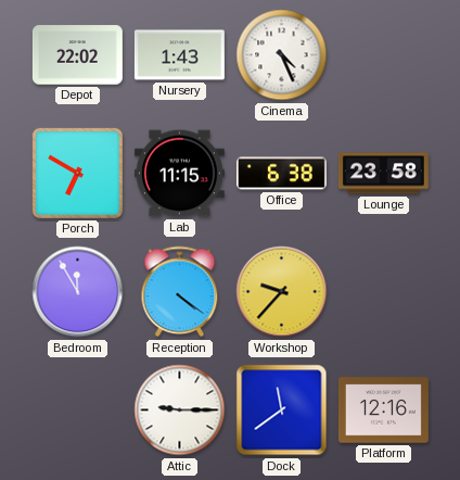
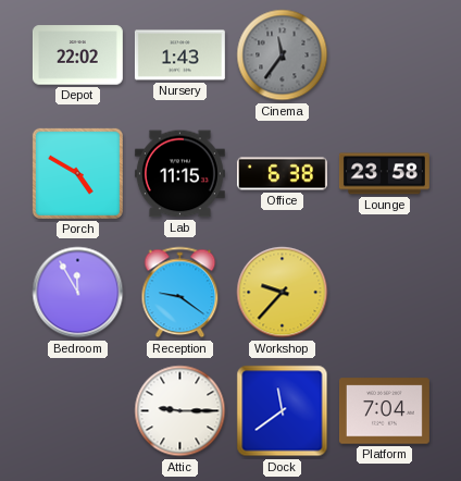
Cinema: 4:26 -> 11:36
Cinema dial: white -> grey
Porch: 6:50 -> 4:50
Reception: 4:21 -> 9:21
Platform: 12:16 -> 7:04
